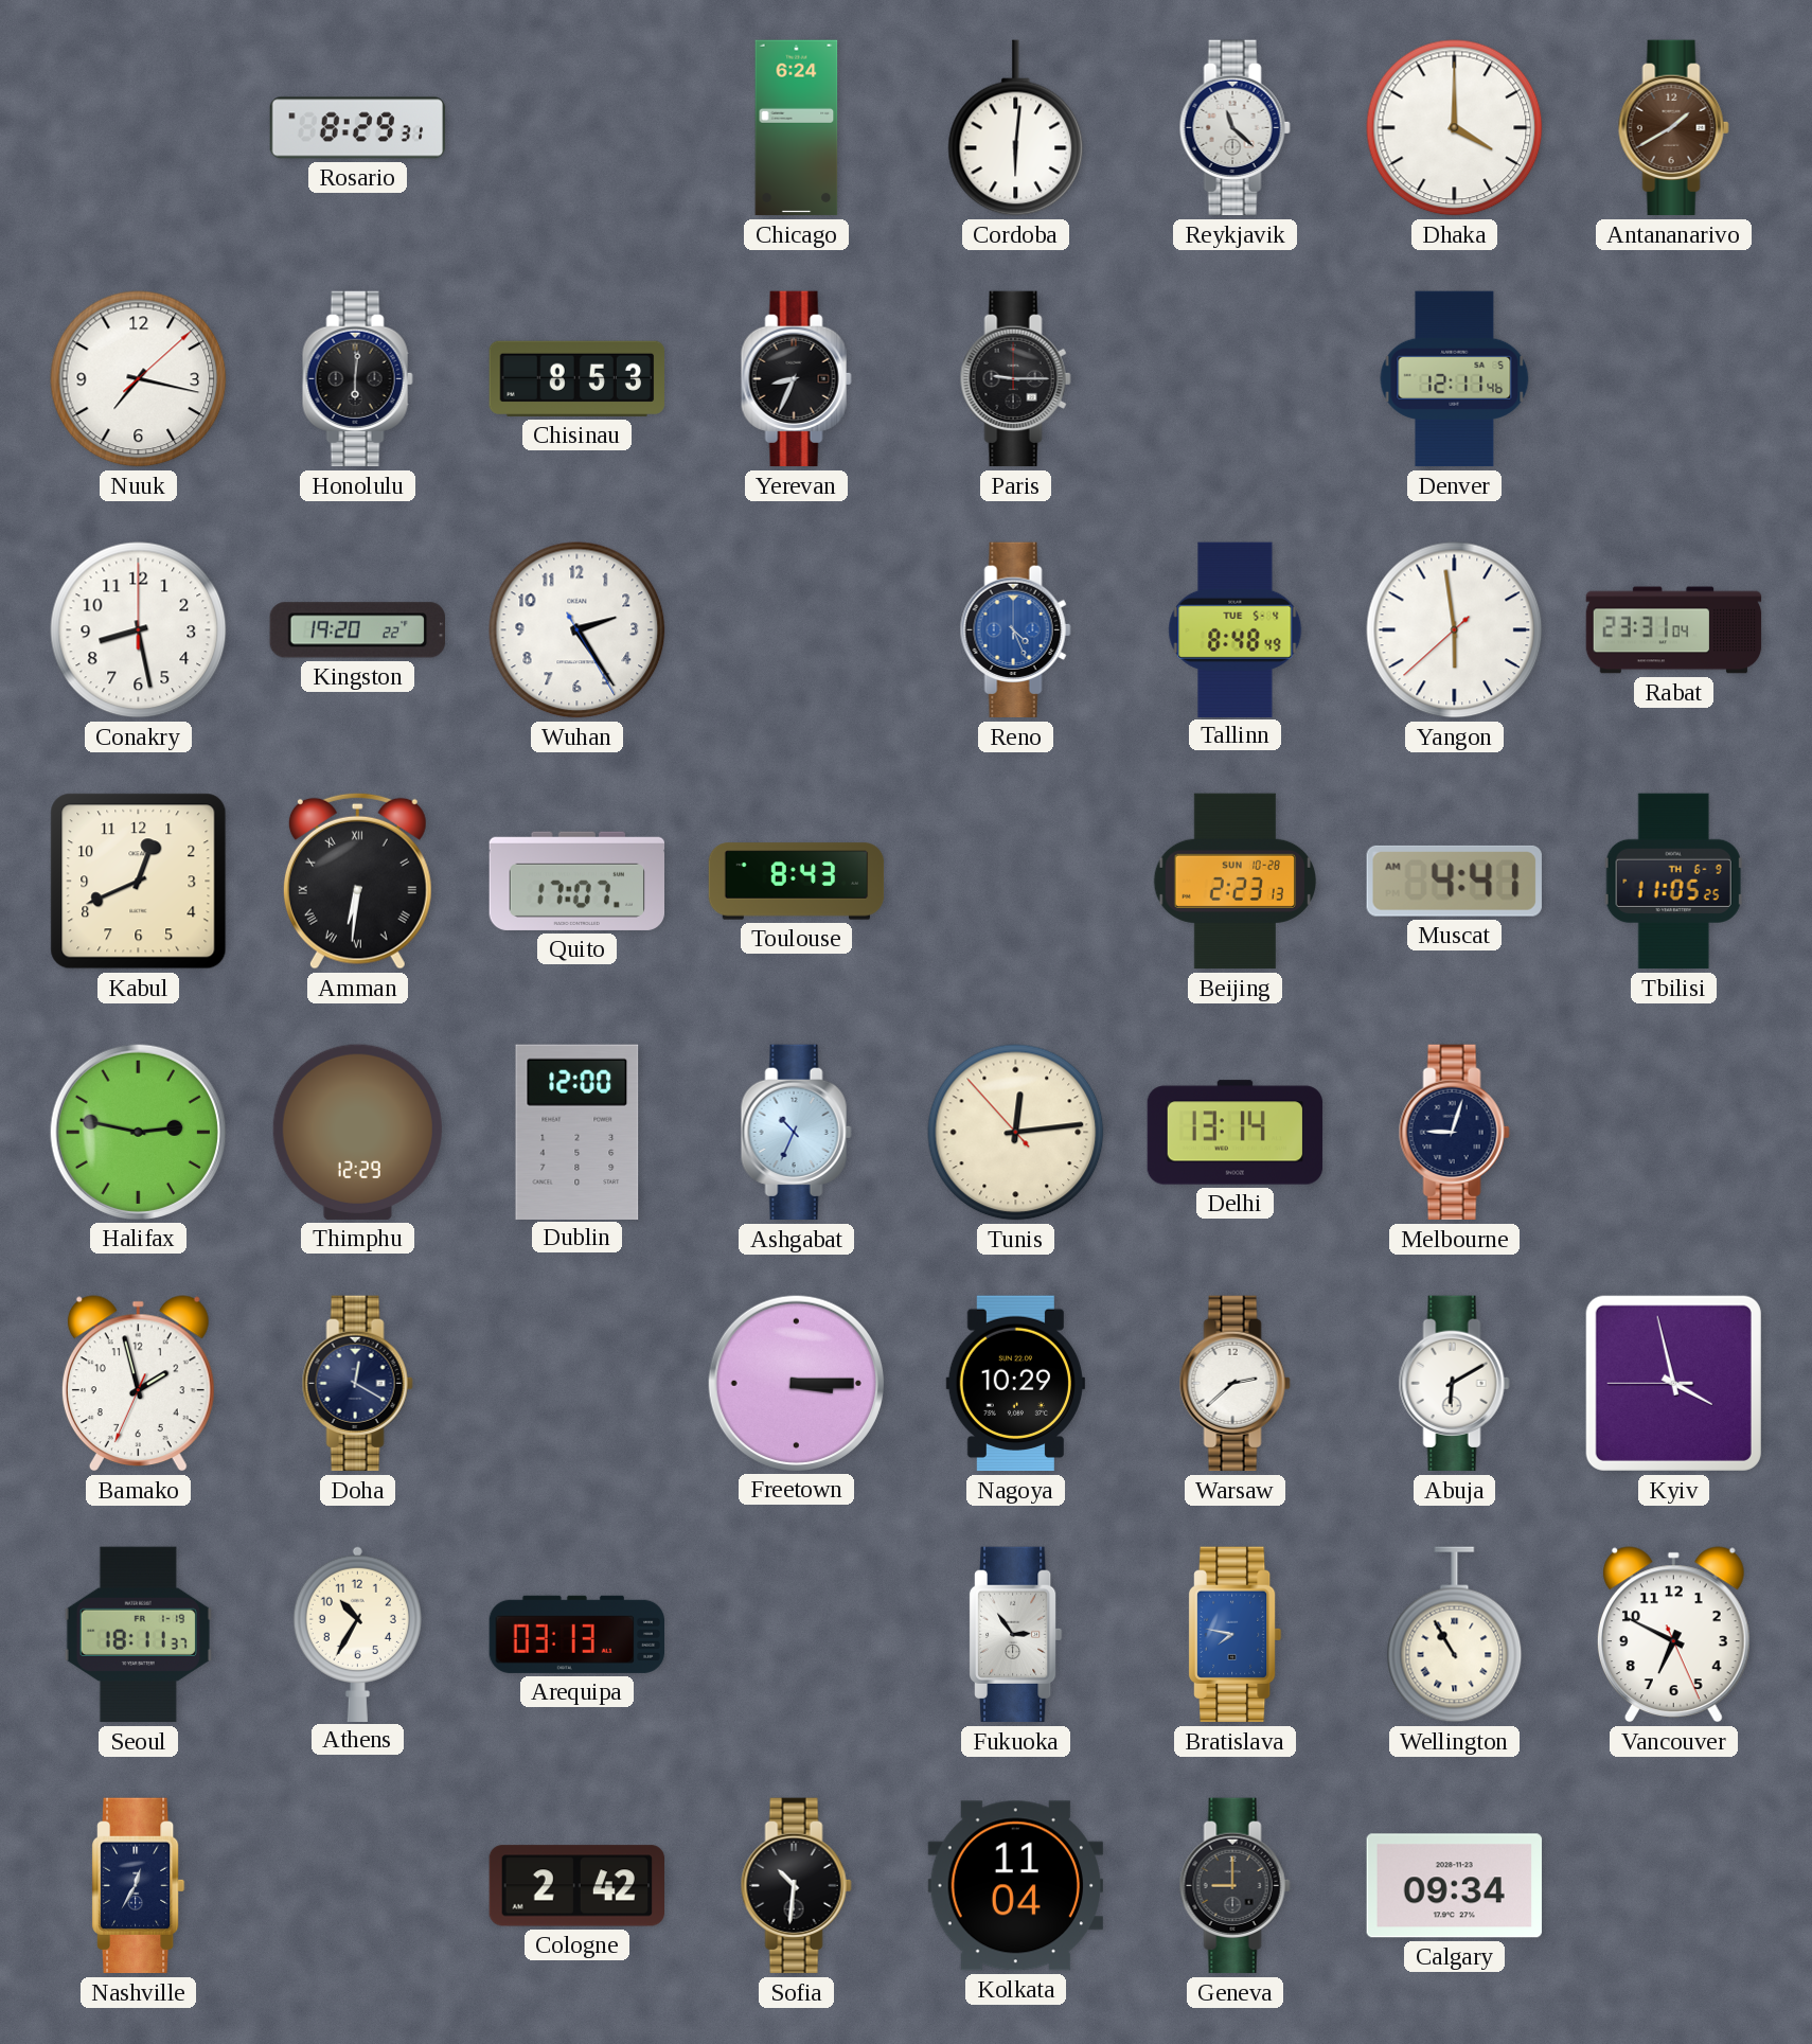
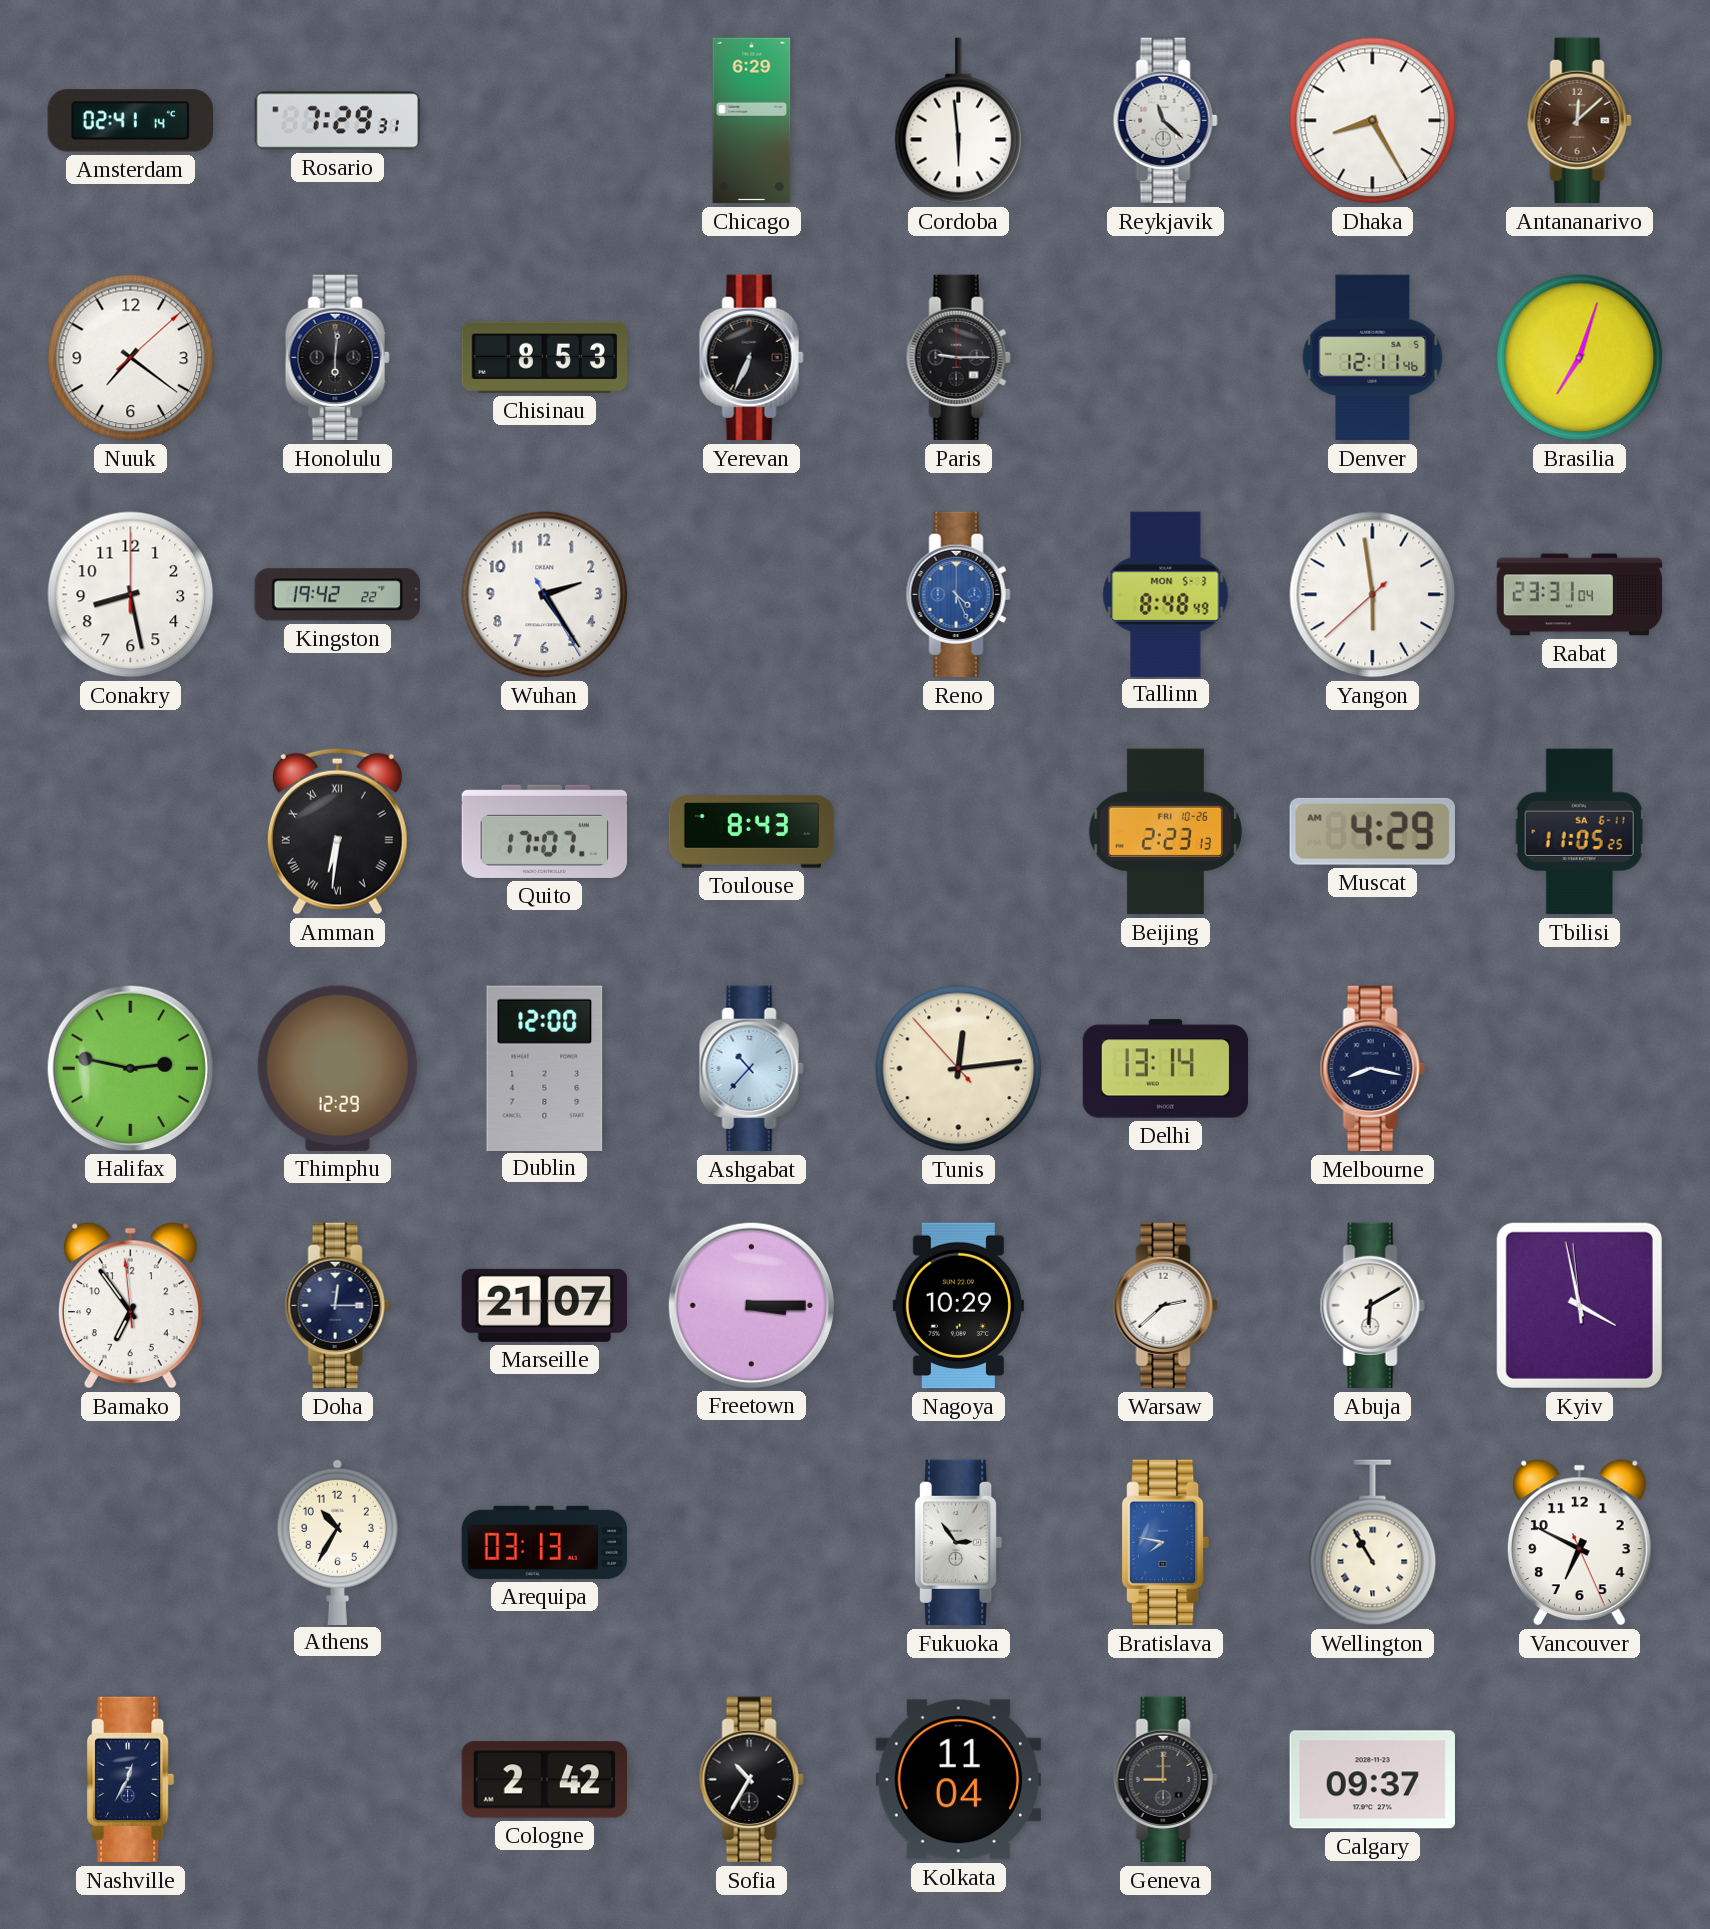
Amsterdam: none -> 02:41
Rosario: 8:29 -> 7:29
Chicago: 6:24 -> 6:29
Cordoba: 6:01 -> 5:59
Dhaka: 4:00 -> 8:25
Antananarivo: 1:40 -> 12:08
Nuuk: 7:17 -> 7:21
Yerevan: 8:34 -> 6:34
Brasilia: none -> 7:03
Kingston: 19:20 -> 19:42
Tallinn date: TUE 5-4 -> MON 5-3
Kabul: 12:41 -> none
Beijing date: SUN 10-28 -> FRI 10-26
Muscat: 4:41 -> 4:29
Tbilisi date: TH 6-9 -> SA 6-11
Ashgabat: 10:34 -> 10:37
Melbourne: 9:03 -> 8:17
Bamako: 1:57 -> 6:53
Doha: 12:20 -> 12:15
Marseille: none -> 21:07
Kyiv: 3:57:45 -> 3:57:59
Seoul: 18:11 -> none
Sofia: 10:31 -> 10:35
Calgary: 09:34 -> 09:37
